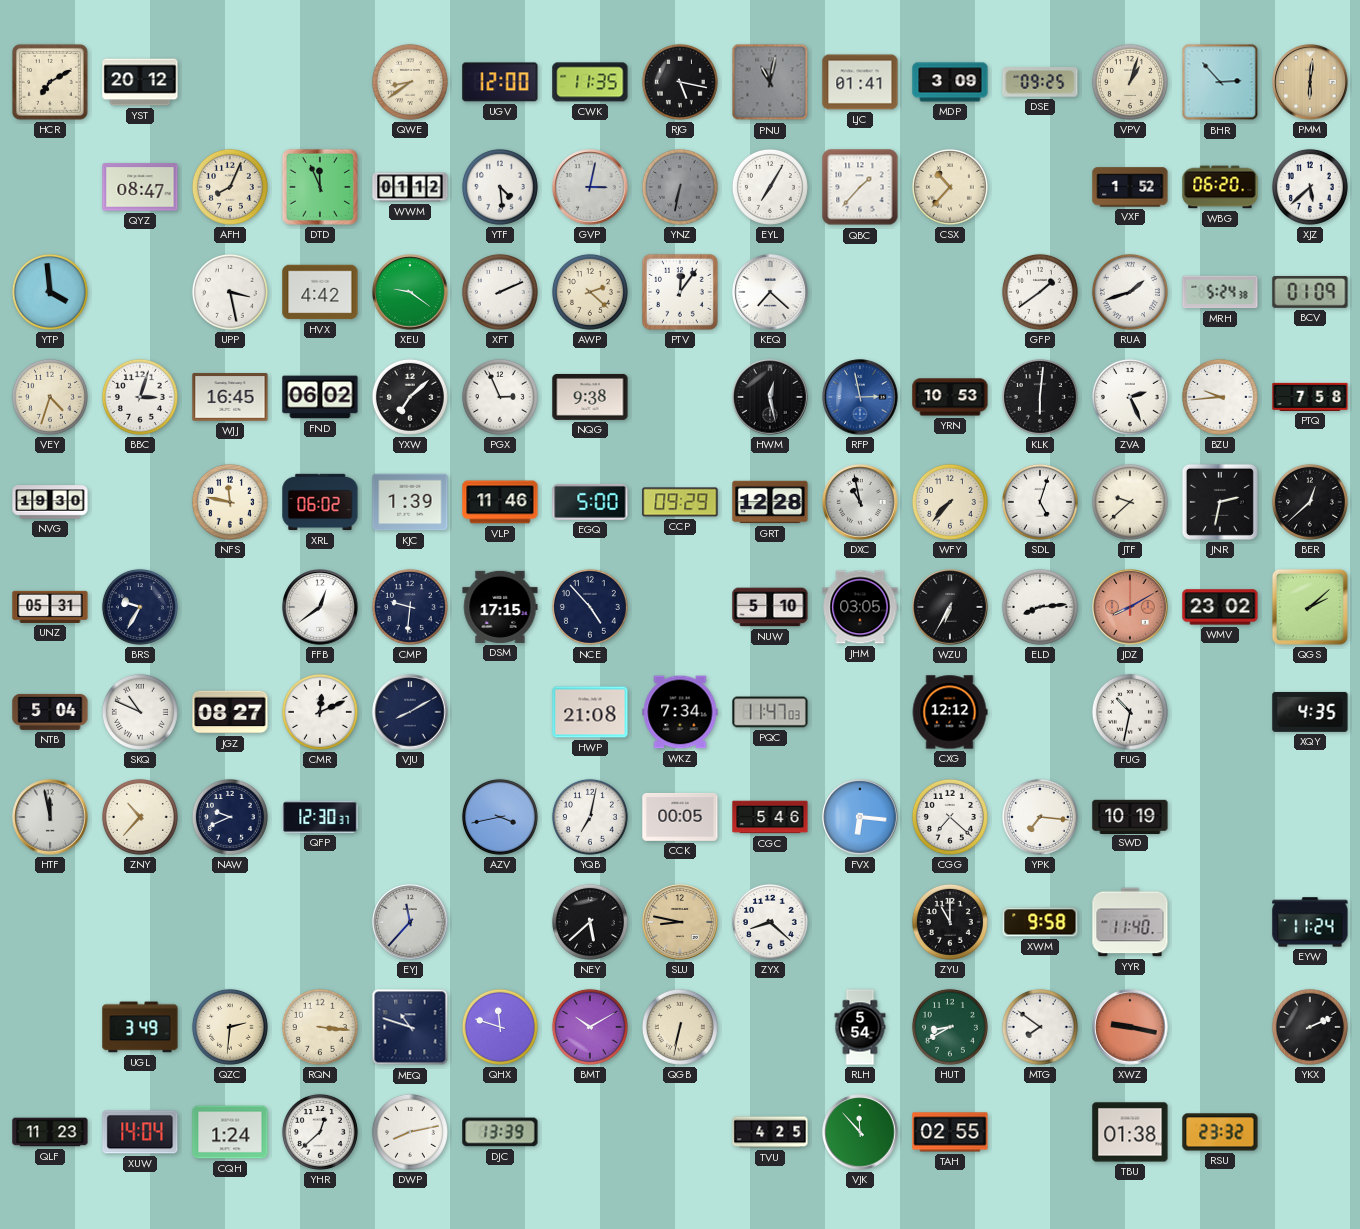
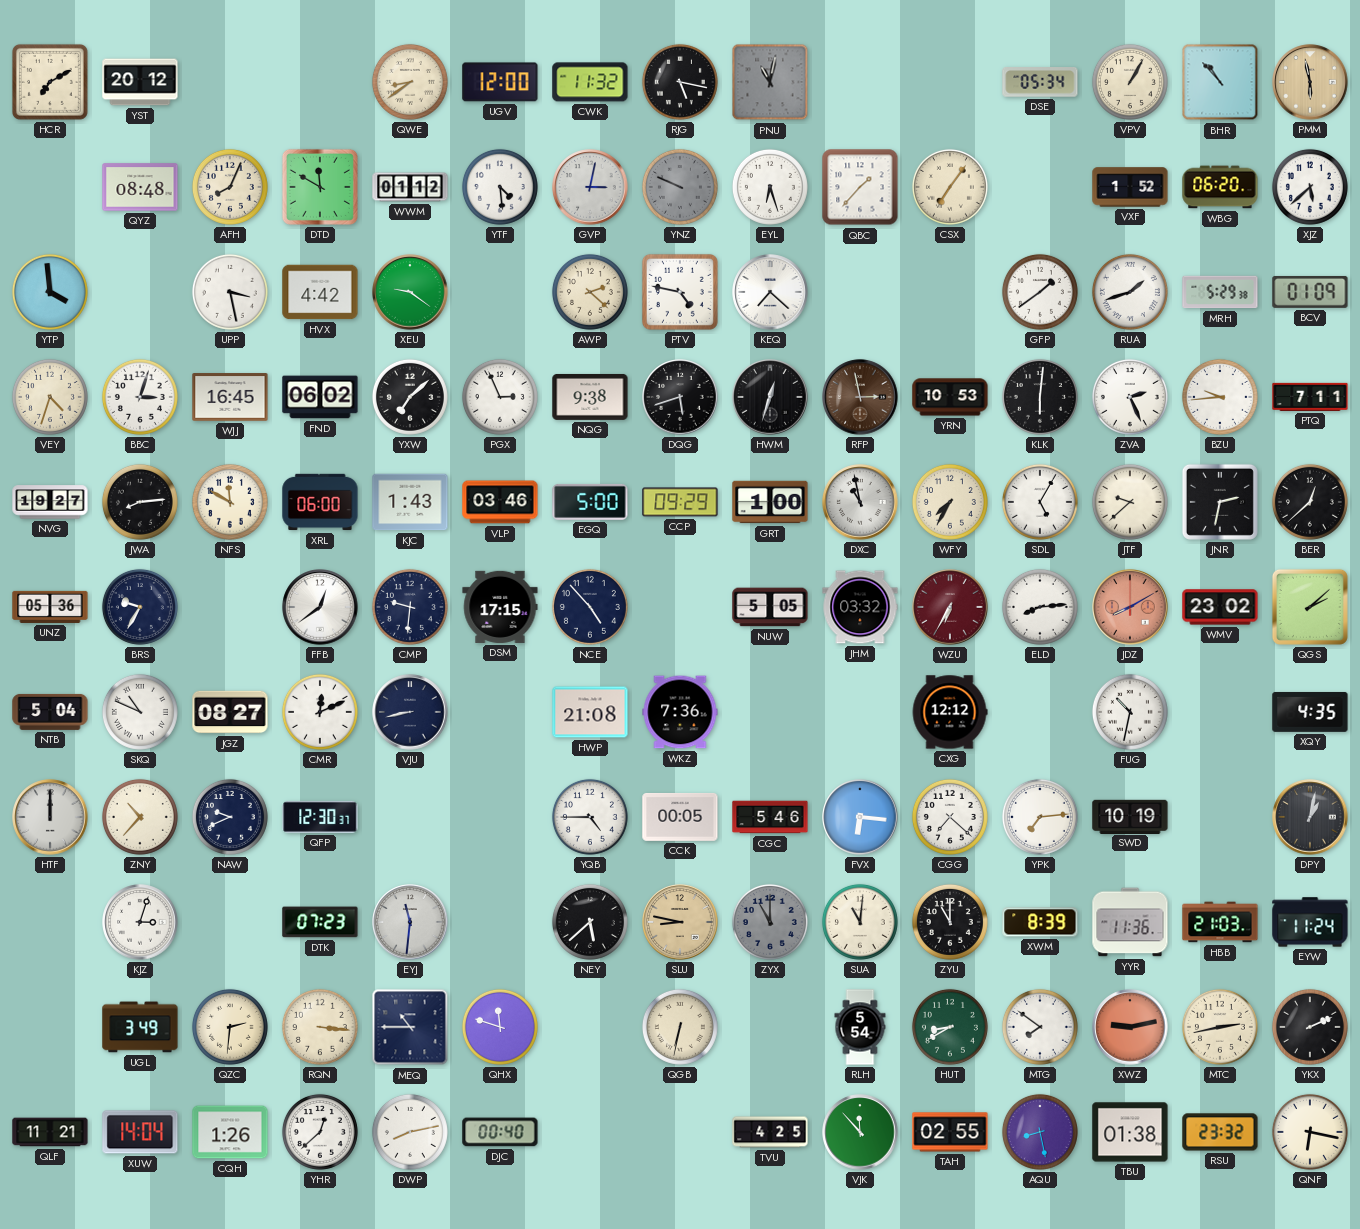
CWK: 11:35 -> 11:32
LJC: 01:41 -> none
MDP: 3:09 -> none
DSE: 09:25 -> 05:34
VPV: 1:03 -> 1:05
BHR: 2:53 -> 10:53
PMM: 6:01 -> 5:58
QYZ: 08:47 -> 08:48
DTD: 11:56 -> 11:50
YNZ: 6:32 -> 9:49
EYL: 7:05 -> 6:27
CSX: 10:37 -> 7:06
XFT: 2:11 -> none
PTV: 12:06 -> 4:47
MRH: 5:24 -> 5:29
DQG: none -> 5:42
HWM: 12:28 -> 12:33
RFP dial: blue -> brown
PTQ: 7:58 -> 7:11
NVG: 19:30 -> 19:27
JWA: none -> 8:14
NFS: 11:47 -> 11:50
XRL: 06:02 -> 06:00
KJC: 1:39 -> 1:43
VLP: 11:46 -> 03:46
GRT: 12:28 -> 1:00
WFY: 7:37 -> 7:35
SDL: 5:03 -> 5:05
UNZ: 05:31 -> 05:36
NUW: 5:10 -> 5:05
JHM: 03:05 -> 03:32
WZU dial: black -> burgundy
VJU: 8:10 -> 8:43
WKZ: 7:34 -> 7:36
PQC: 11:47 -> none
HTF: 11:58 -> 12:00
AZV: 3:43 -> none
YQB: 7:02 -> 4:45
YPK: 7:16 -> 7:14
DPY: none -> 1:02
KJZ: none -> 3:03
DTK: none -> 07:23
EYJ: 11:37 -> 11:31
ZYX: 8:22 -> 11:00
ZYX dial: white -> grey
SUA: none -> 11:01
XWM: 9:58 -> 8:39
YYR: 11:40 -> 11:36
HBB: none -> 21:03
MEQ: 10:48 -> 10:45
BMT: 10:10 -> none
XWZ: 9:17 -> 9:13
MTC: none -> 2:43
QLF: 11:23 -> 11:21
CQH: 1:24 -> 1:26
DJC: 13:39 -> 00:40
AQU: none -> 8:28
QNF: none -> 6:17
